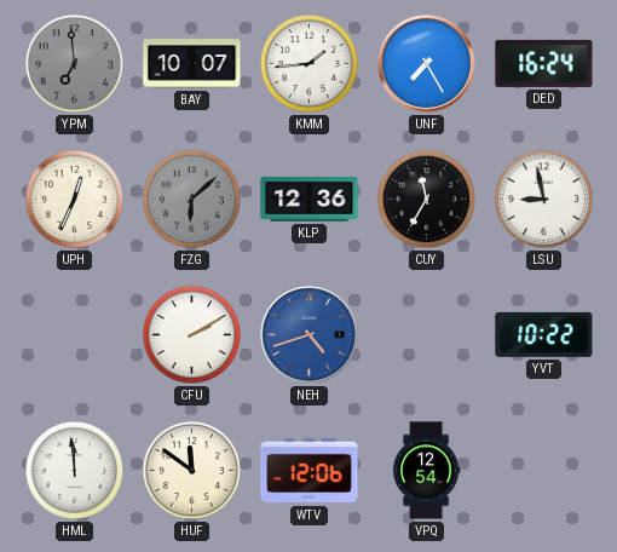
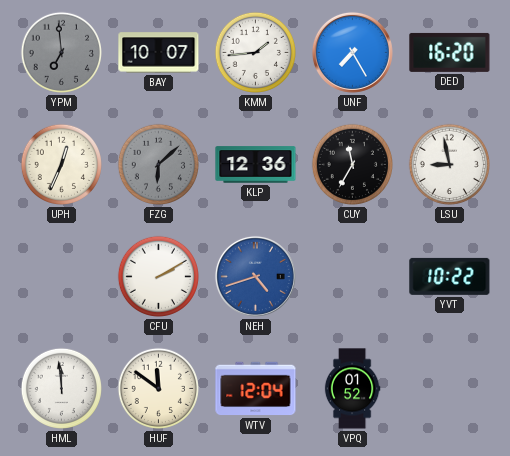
DED: 16:24 -> 16:20
WTV: 12:06 -> 12:04
VPQ: 12:54 -> 01:52
